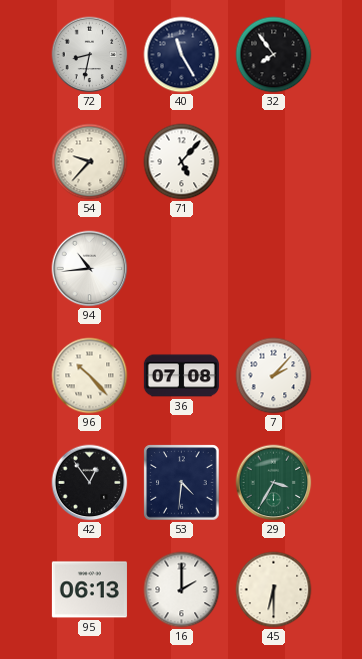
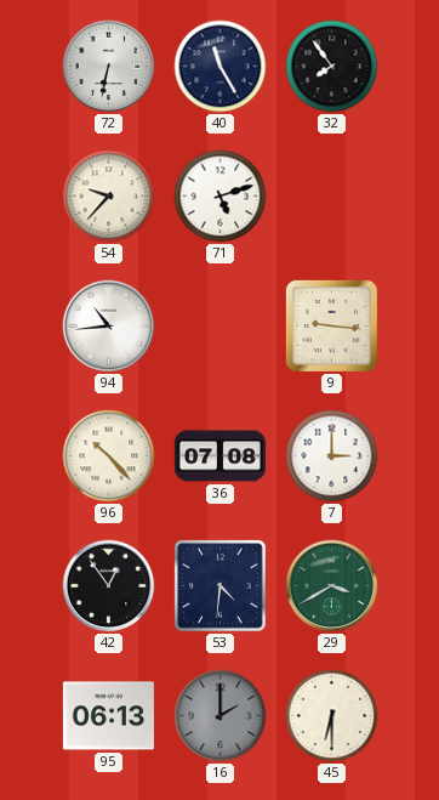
72: 8:32 -> 6:32
71: 5:07 -> 5:12
9: none -> 9:16
7: 2:07 -> 3:00
29: 3:35 -> 3:40
16 dial: white -> grey
